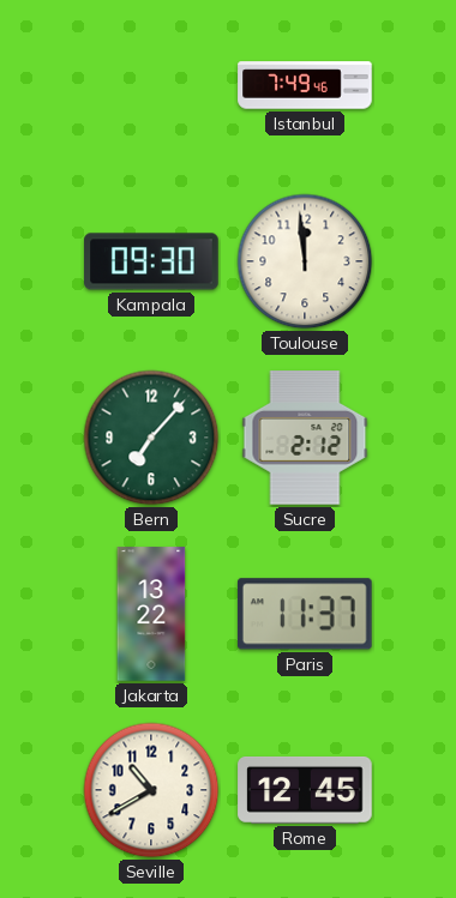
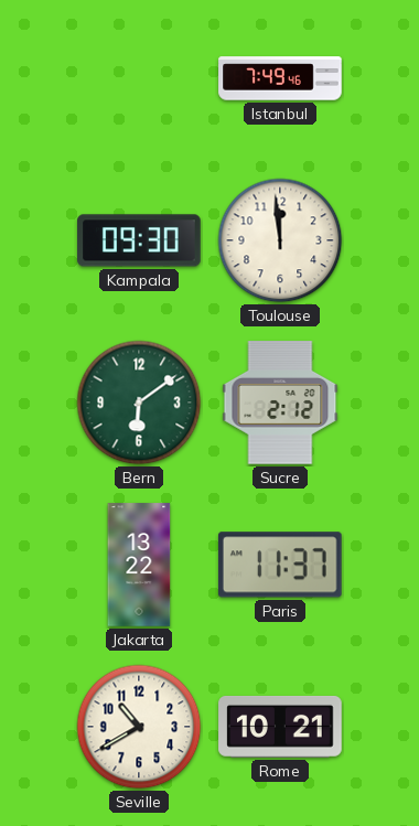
Bern: 7:07 -> 6:09
Rome: 12:45 -> 10:21
